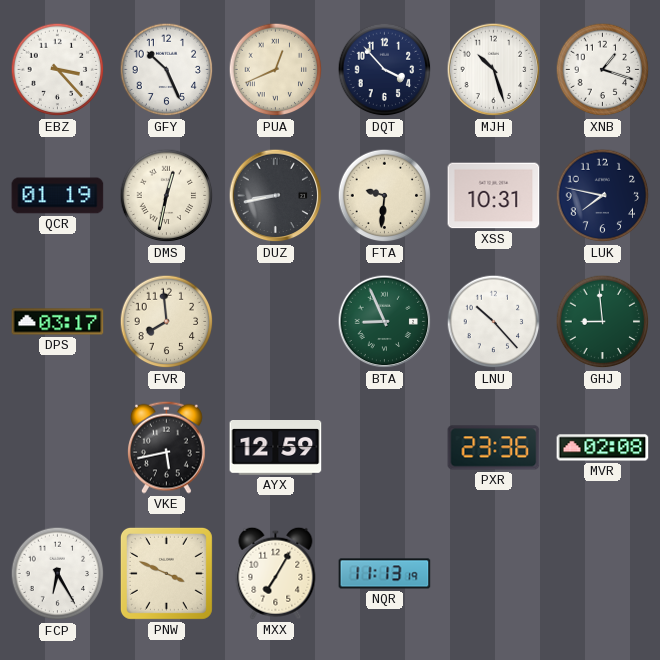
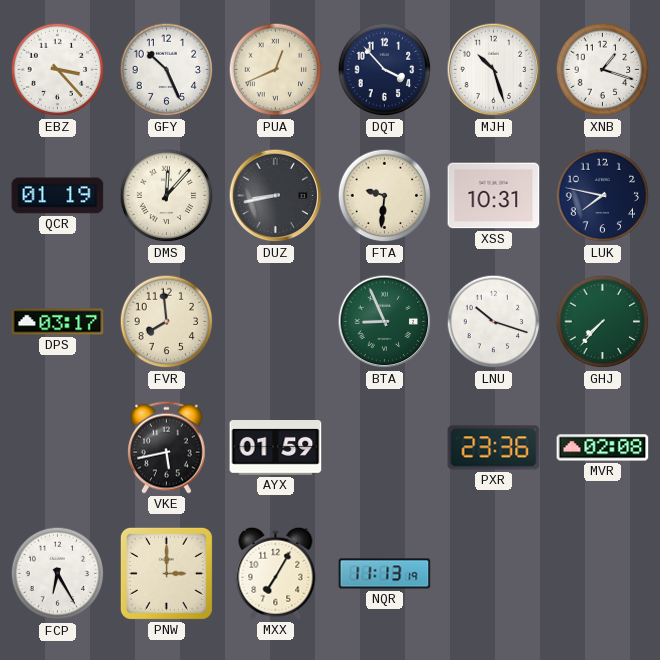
DMS: 12:32 -> 12:07
LNU: 10:23 -> 10:18
GHJ: 8:59 -> 7:37
AYX: 12:59 -> 01:59
PNW: 3:49 -> 3:00
